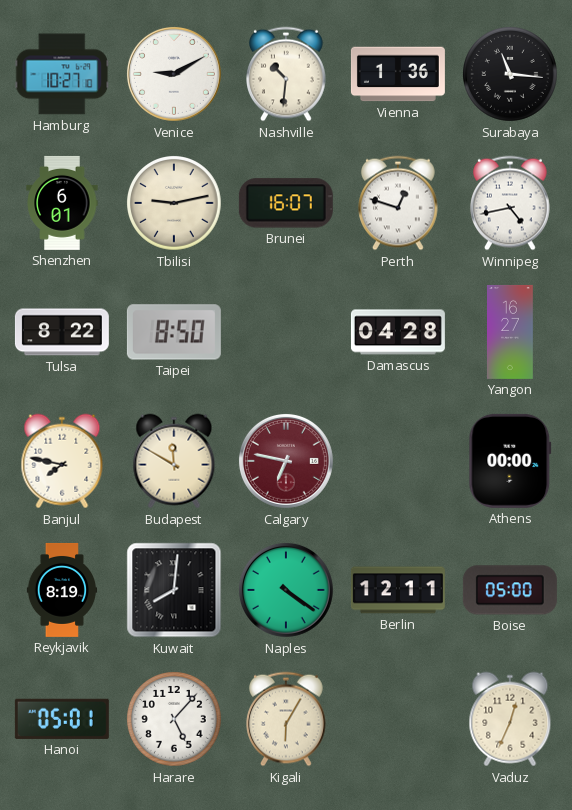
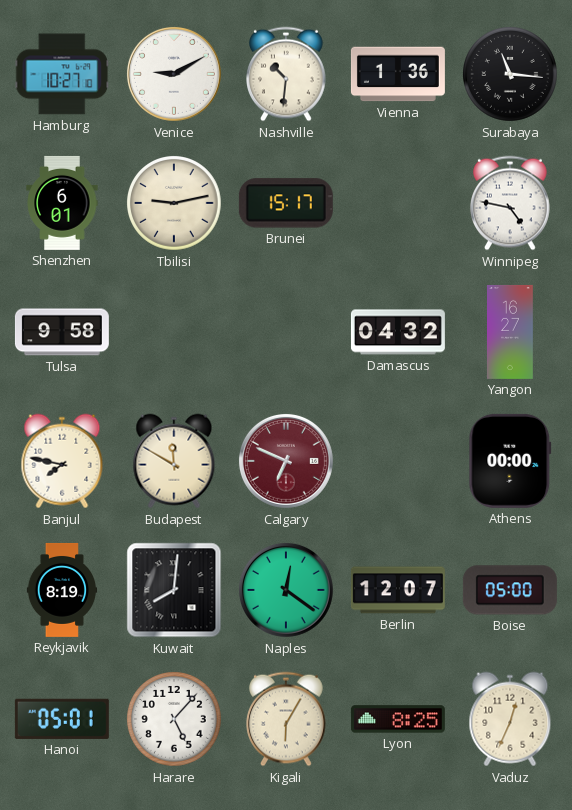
Brunei: 16:07 -> 15:17
Perth: 12:48 -> none
Winnipeg: 4:43 -> 4:47
Tulsa: 8:22 -> 9:58
Taipei: 8:50 -> none
Damascus: 04:28 -> 04:32
Calgary: 6:47 -> 6:49
Naples: 4:21 -> 12:21
Berlin: 12:11 -> 12:07
Lyon: none -> 8:25
